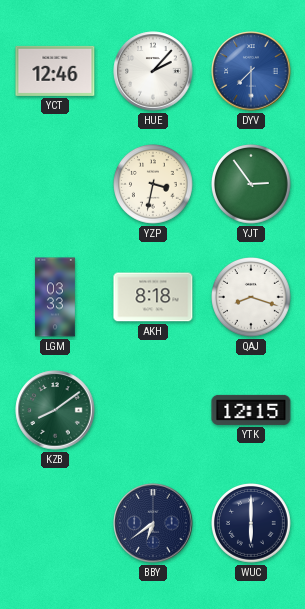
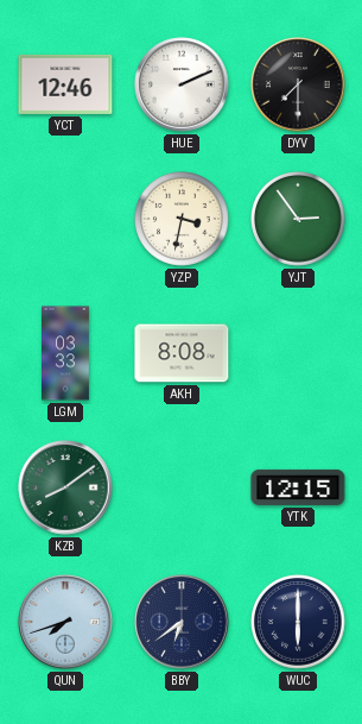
HUE: 2:07 -> 2:11
DYV dial: blue -> black
AKH: 8:18 -> 8:08
QAJ: 8:18 -> none
QUN: none -> 7:42
